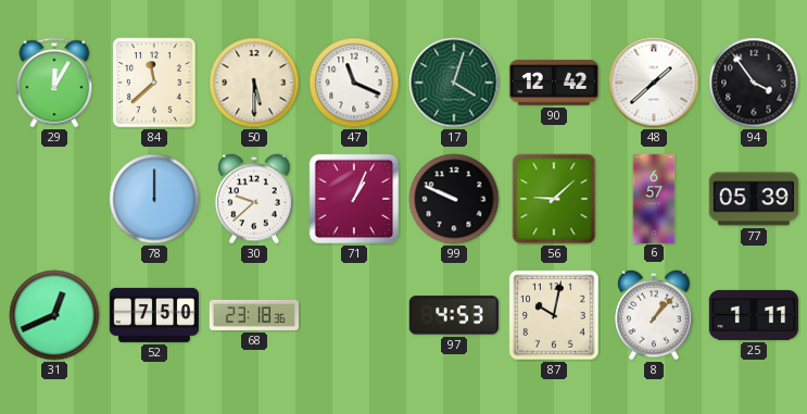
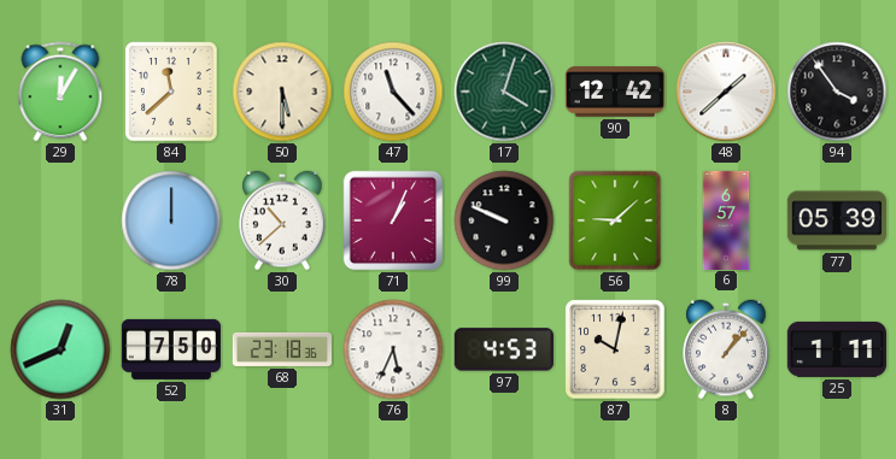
47: 11:19 -> 11:23
30: 9:38 -> 10:38
76: none -> 5:34
